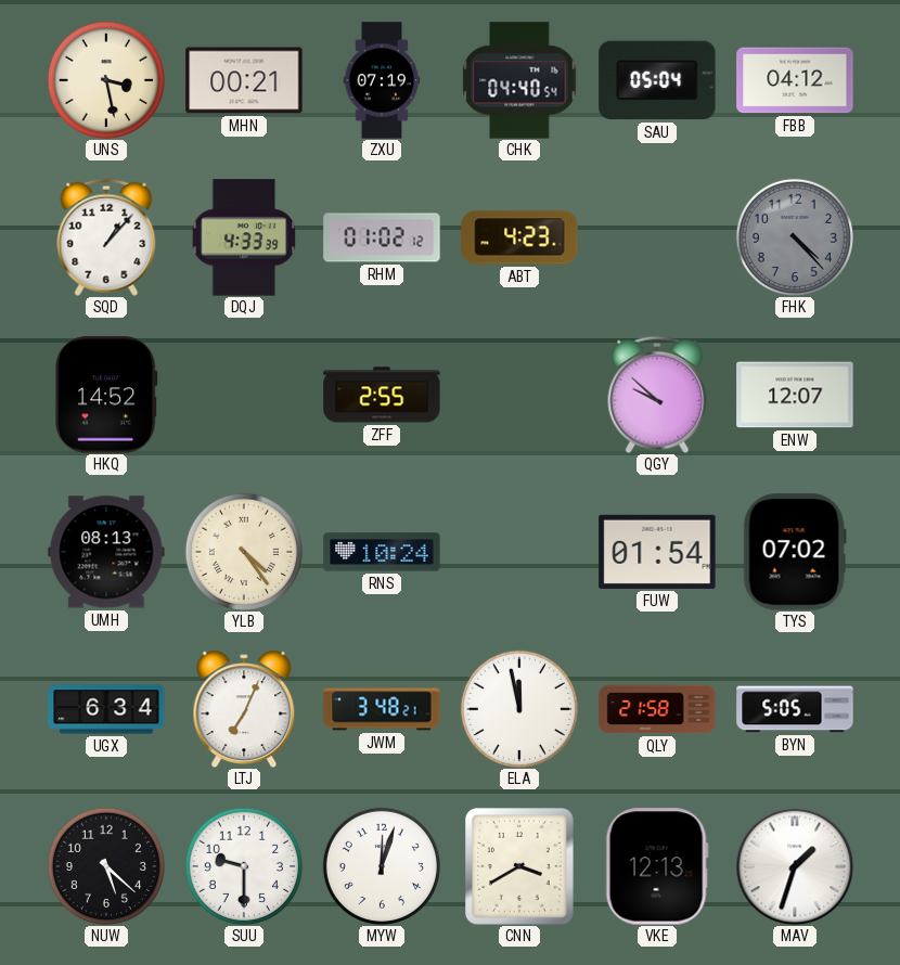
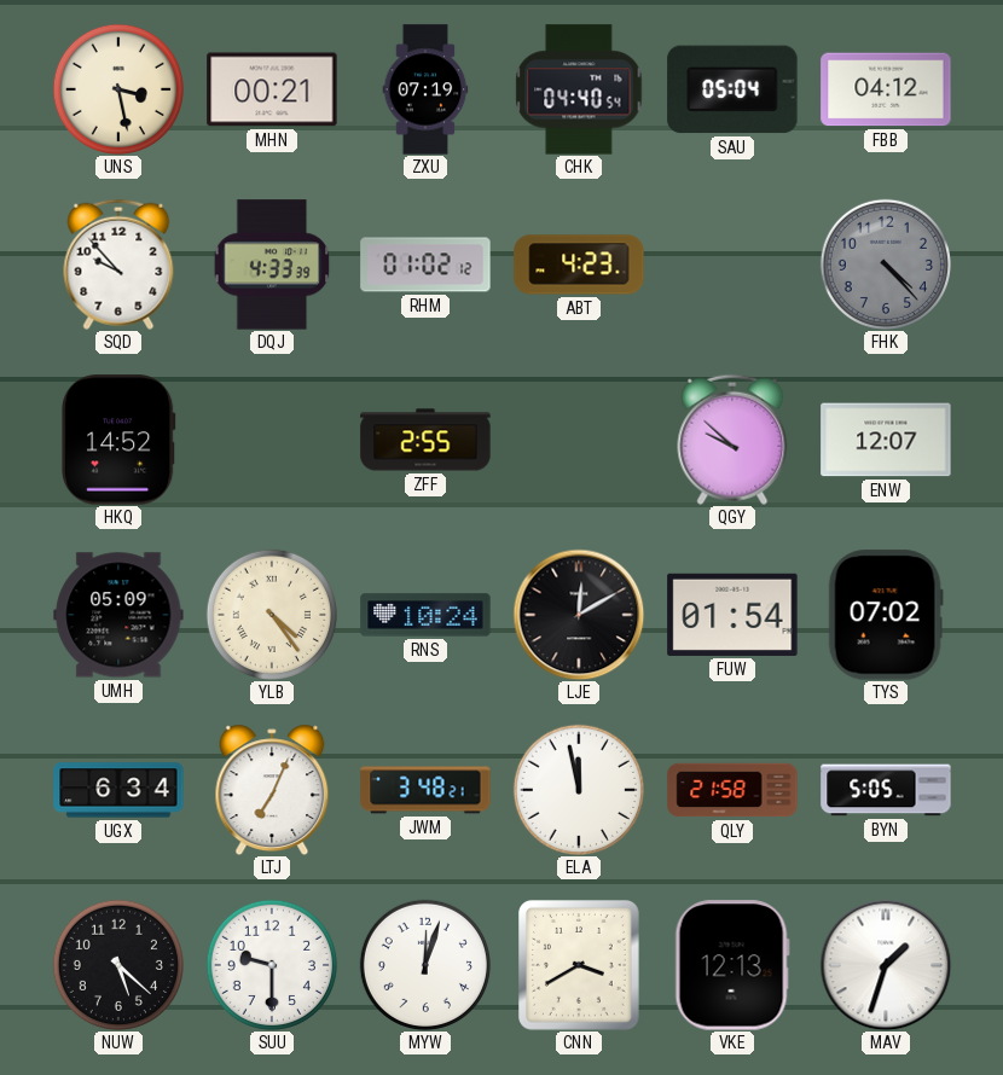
SQD: 1:07 -> 9:53
UMH: 08:13 -> 05:09
LJE: none -> 12:10
